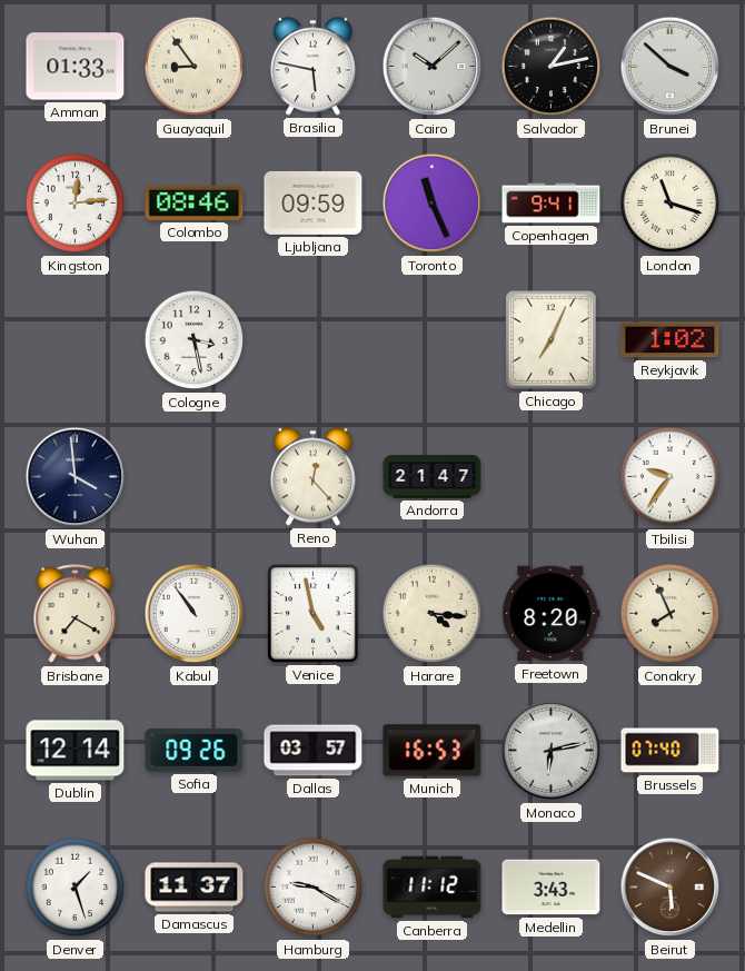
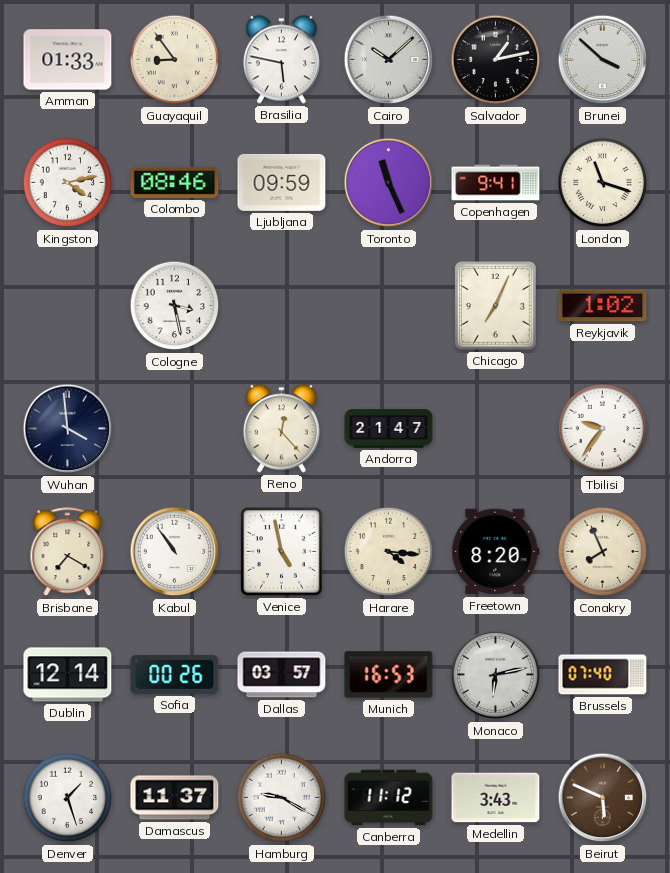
Kingston: 12:14 -> 4:13
Sofia: 09:26 -> 00:26
